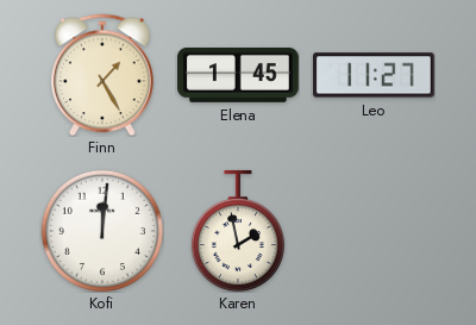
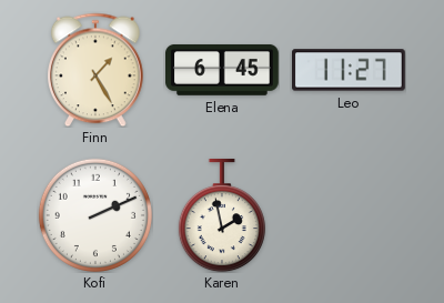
Elena: 1:45 -> 6:45
Kofi: 12:01 -> 2:11
